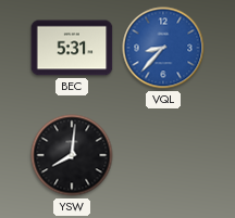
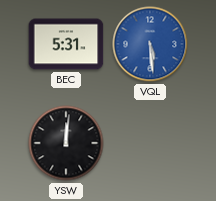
VQL: 8:37 -> 5:29
YSW: 8:01 -> 12:01
